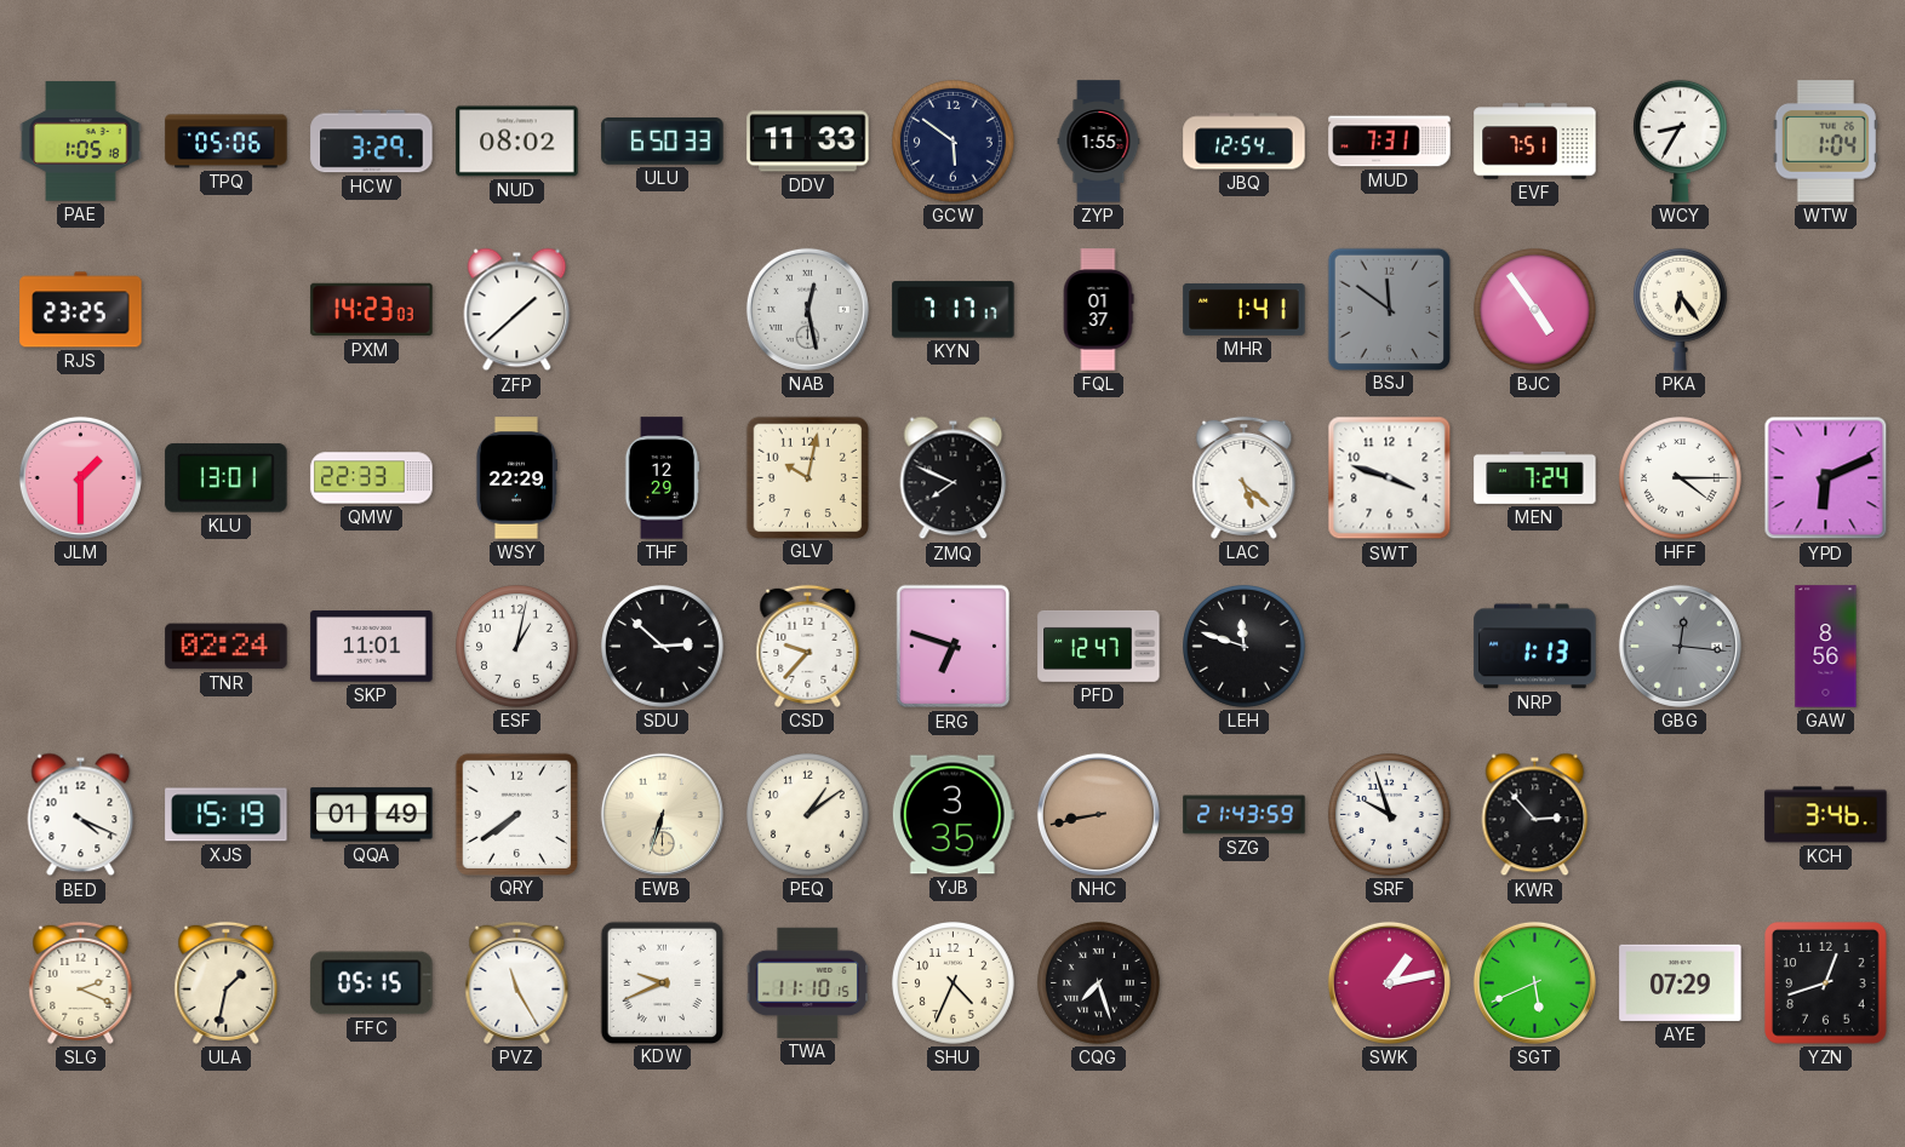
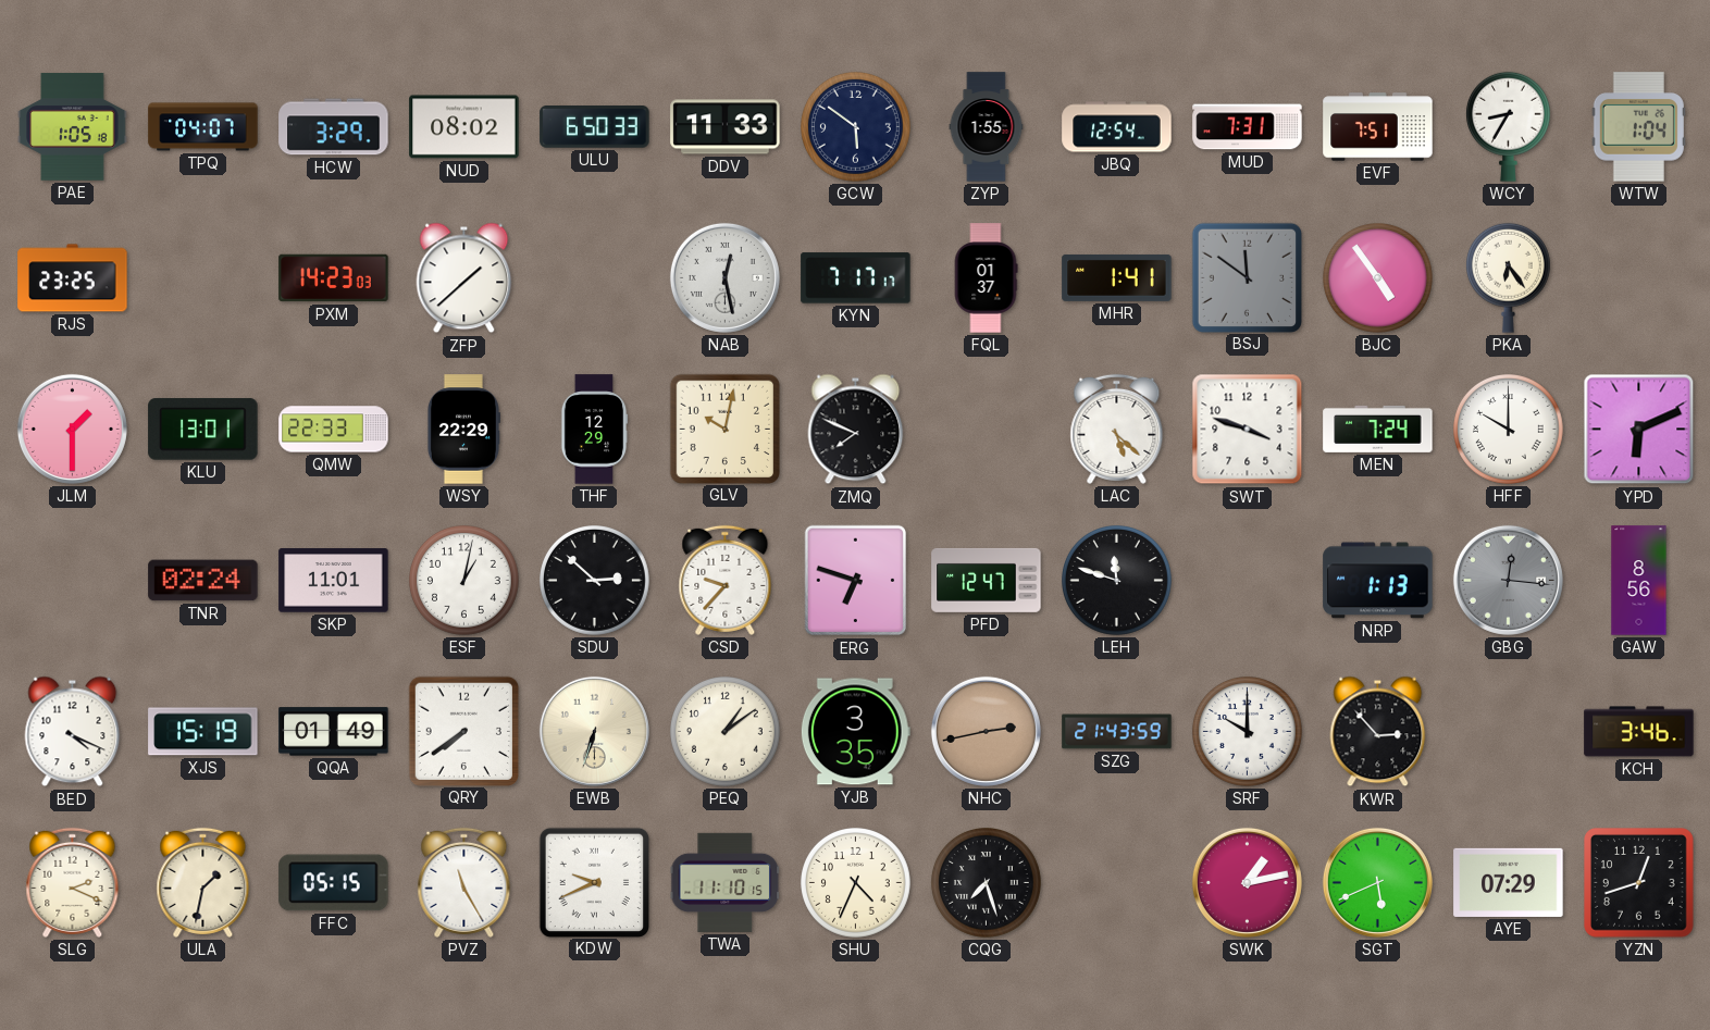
TPQ: 05:06 -> 04:07
HFF: 4:15 -> 10:00
NHC: 8:43 -> 2:43
SRF: 9:57 -> 10:00
